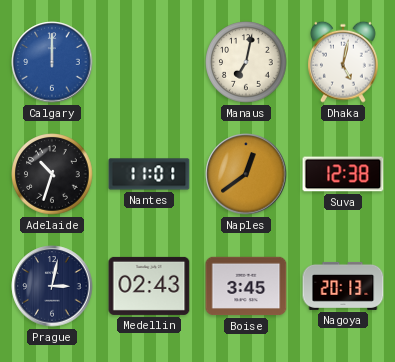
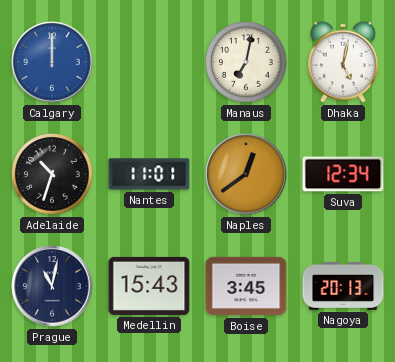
Suva: 12:38 -> 12:34
Prague: 3:02 -> 11:02
Medellin: 02:43 -> 15:43
